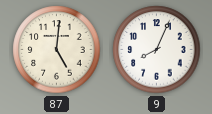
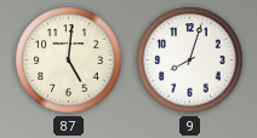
9: 8:04 -> 8:03
